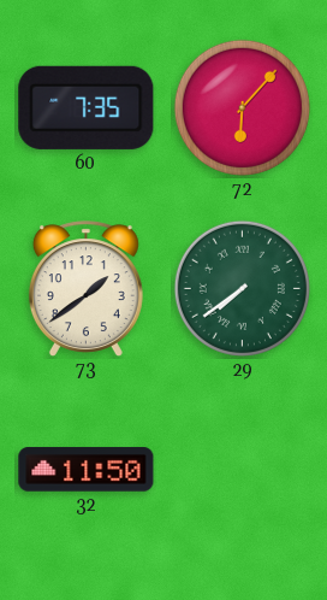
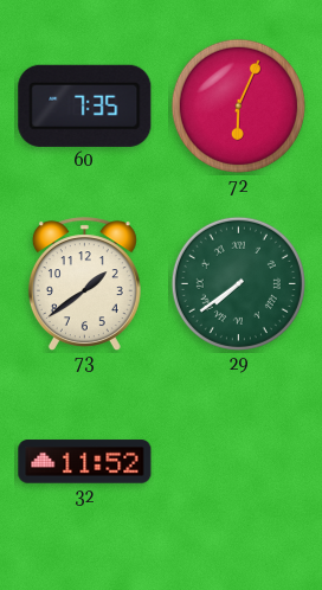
72: 6:07 -> 6:04
32: 11:50 -> 11:52
